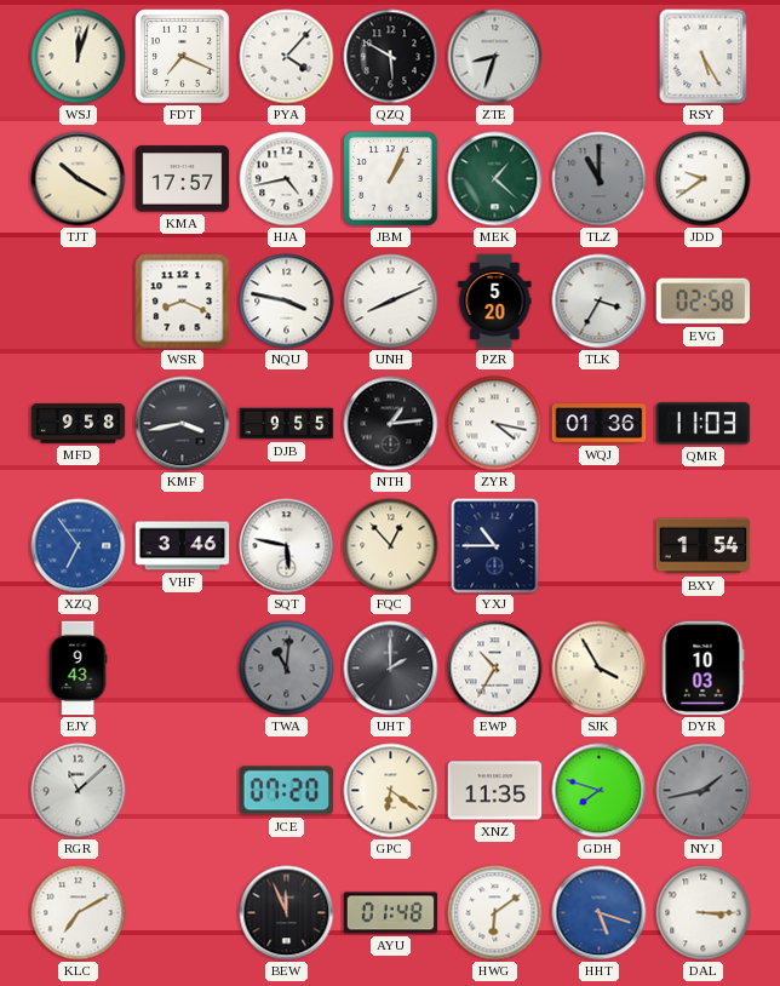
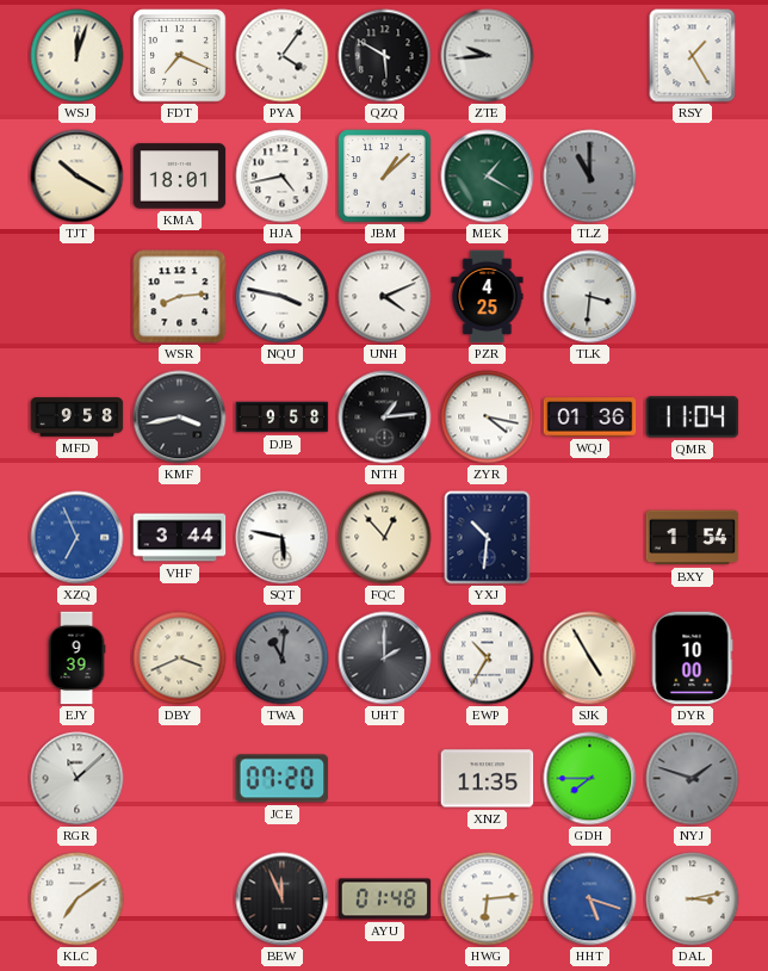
PYA: 4:07 -> 4:06
ZTE: 8:33 -> 9:44
RSY: 5:25 -> 1:25
KMA: 17:57 -> 18:01
JBM: 1:04 -> 1:08
MEK: 1:22 -> 1:20
JDD: 9:39 -> none
WSR: 8:19 -> 8:14
UNH: 8:11 -> 4:11
PZR: 5:20 -> 4:25
TLK: 3:35 -> 3:31
EVG: 02:58 -> none
DJB: 9:55 -> 9:58
QMR: 11:03 -> 11:04
XZQ: 6:54 -> 6:56
VHF: 3:46 -> 3:44
YXJ: 10:45 -> 10:31
EJY: 9:43 -> 9:39
DBY: none -> 3:41
SJK: 3:55 -> 4:55
DYR: 10:03 -> 10:00
GPC: 6:21 -> none
GDH: 7:48 -> 7:45
NYJ: 1:43 -> 1:48
KLC: 7:10 -> 7:09
HWG: 6:09 -> 6:14
DAL: 3:15 -> 3:13
